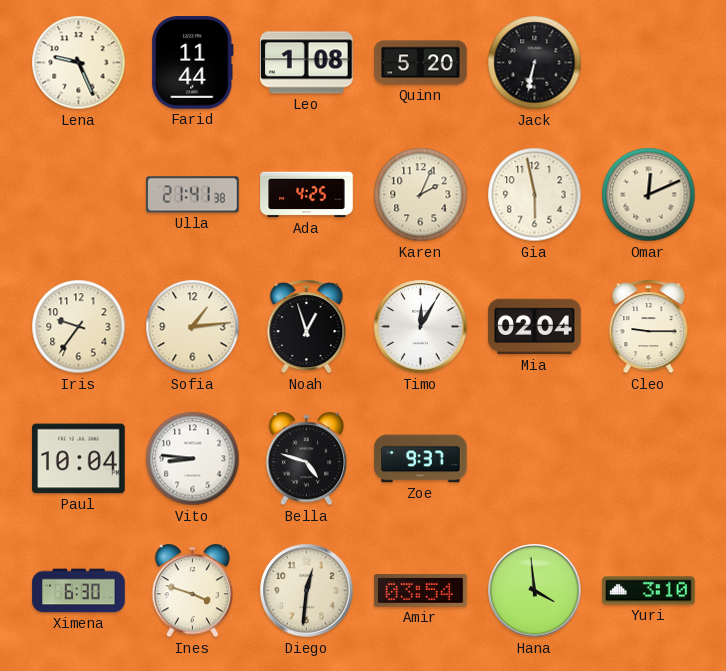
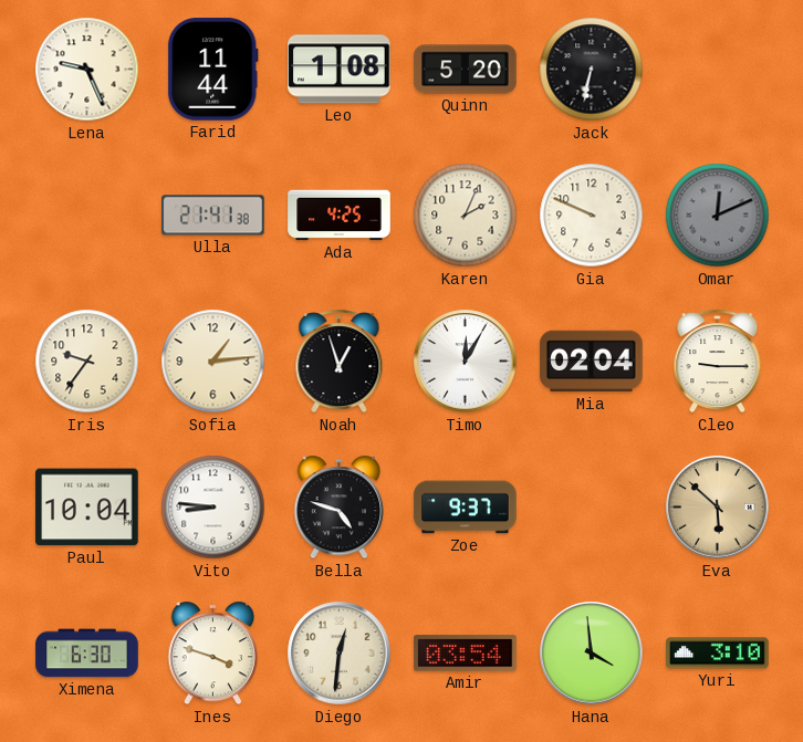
Gia: 5:58 -> 9:49
Omar dial: cream -> grey
Eva: none -> 5:52
